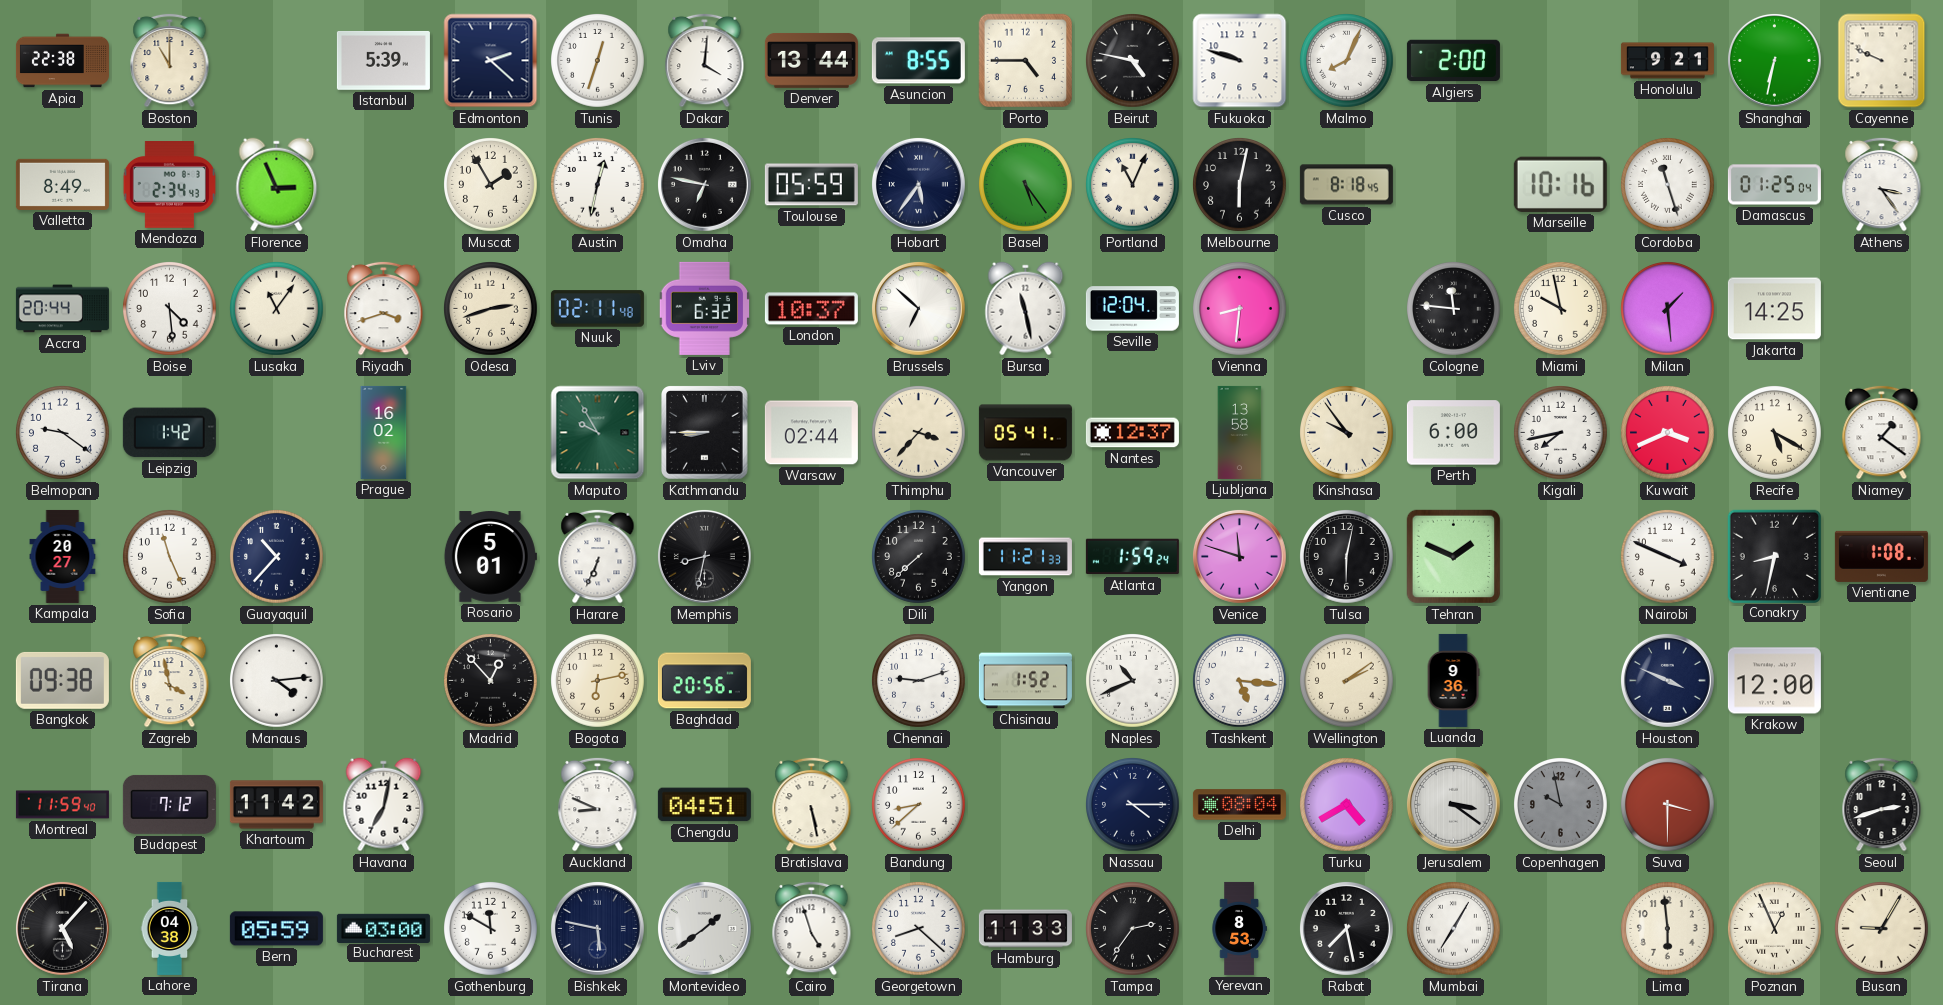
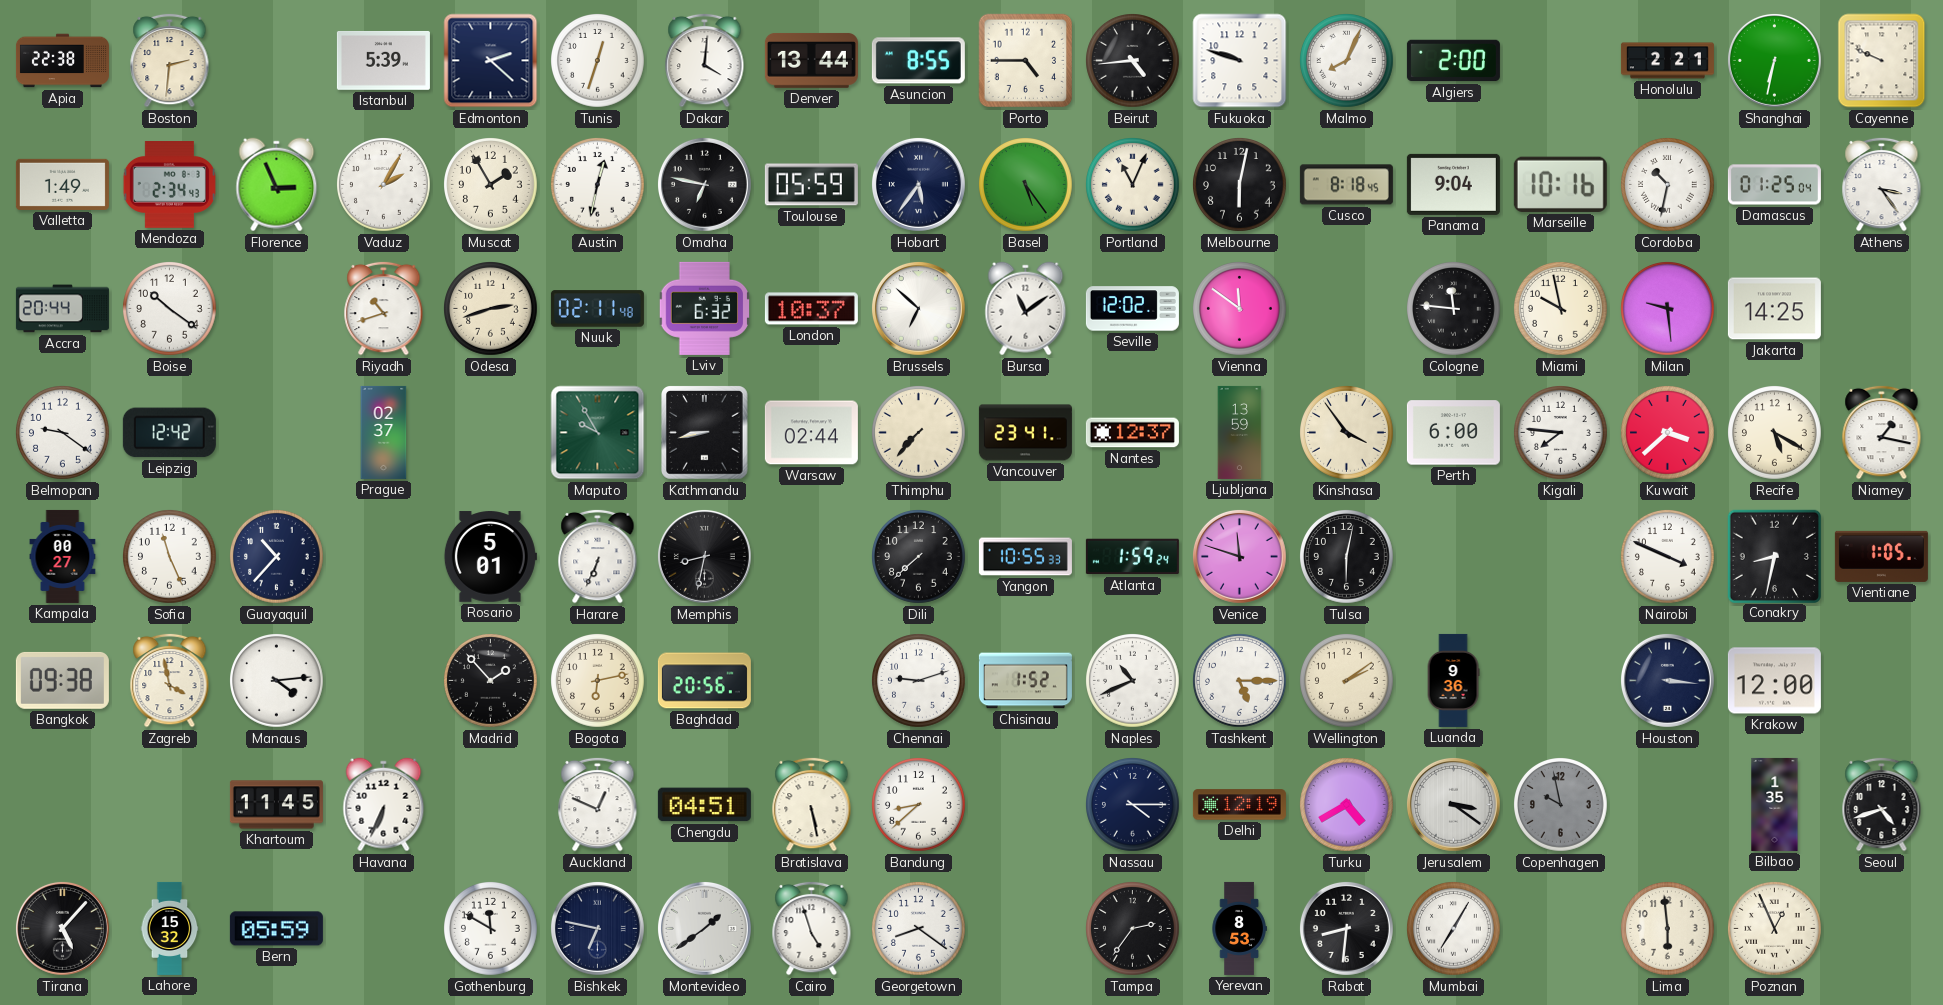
Boston: 11:00 -> 2:31
Beirut: 4:47 -> 4:44
Honolulu: 9:21 -> 2:21
Valletta: 8:49 -> 1:49
Vaduz: none -> 2:05
Panama: none -> 9:04
Cordoba: 11:27 -> 10:32
Boise: 4:29 -> 10:21
Lusaka: 11:06 -> none
Riyadh: 3:42 -> 10:42
Bursa: 11:28 -> 11:09
Seville: 12:04 -> 12:02
Vienna: 8:31 -> 11:51
Milan: 1:29 -> 9:29
Leipzig: 1:42 -> 12:42
Prague: 16:02 -> 02:37
Kathmandu: 8:45 -> 8:43
Thimphu: 3:37 -> 7:37
Vancouver: 05:41 -> 23:41
Ljubljana: 13:58 -> 13:59
Kinshasa: 9:54 -> 3:54
Kigali: 7:43 -> 7:46
Kuwait: 3:41 -> 3:38
Niamey: 1:21 -> 1:17
Kampala: 20:27 -> 00:27
Yangon: 11:21 -> 10:55
Tehran: 1:49 -> none
Vientiane: 1:08 -> 1:05
Madrid: 12:53 -> 1:53
Tashkent: 5:16 -> 5:15
Houston: 3:49 -> 3:16
Montreal: 11:59 -> none
Budapest: 7:12 -> none
Khartoum: 11:42 -> 11:45
Havana: 7:02 -> 6:34
Auckland: 8:49 -> 12:49
Delhi: 08:04 -> 12:19
Suva: 3:30 -> none
Bilbao: none -> 1:35
Seoul: 2:42 -> 4:42
Lahore: 04:38 -> 15:32
Bucharest: 03:00 -> none
Bishkek: 5:47 -> 6:47
Georgetown: 8:22 -> 8:21
Hamburg: 11:33 -> none
Rabat: 7:28 -> 8:31
Busan: 9:05 -> none
